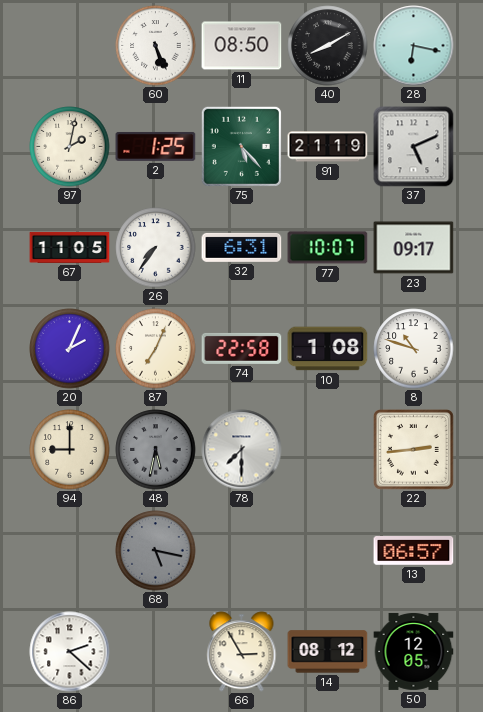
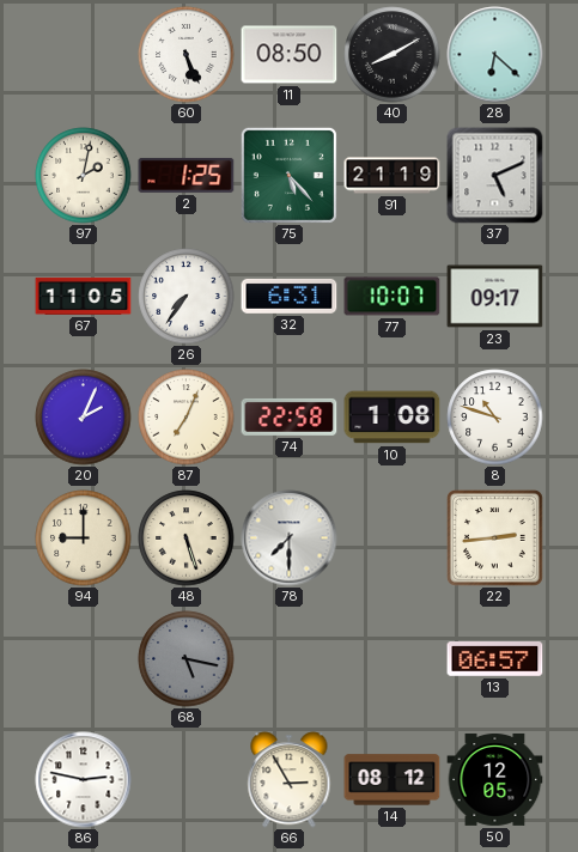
28: 6:17 -> 6:22
48: 5:32 -> 5:27
48 dial: grey -> cream
86: 2:22 -> 2:47
